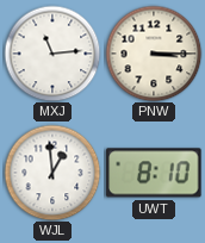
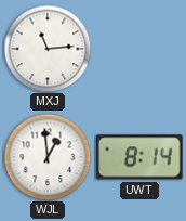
PNW: 3:15 -> none
UWT: 8:10 -> 8:14
